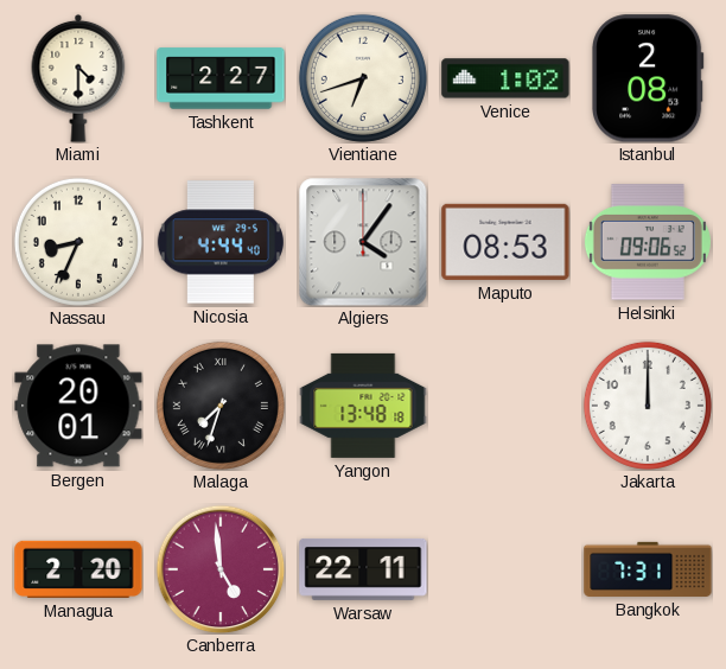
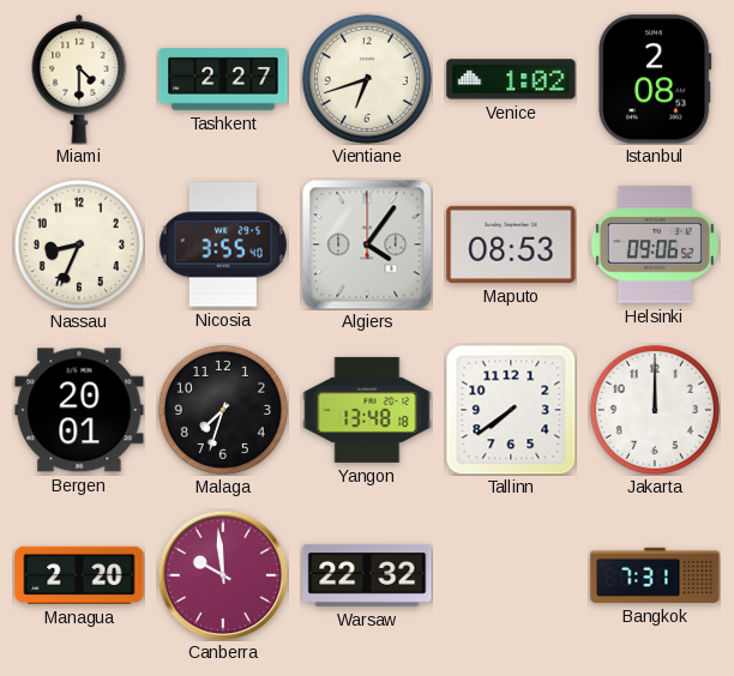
Nicosia: 4:44 -> 3:55
Malaga numerals: Roman -> Arabic
Tallinn: none -> 7:39
Canberra: 4:59 -> 9:59
Warsaw: 22:11 -> 22:32
